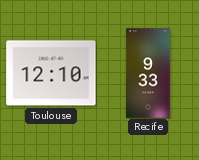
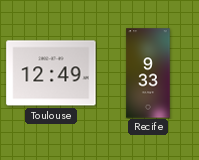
Toulouse: 12:10 -> 12:49
